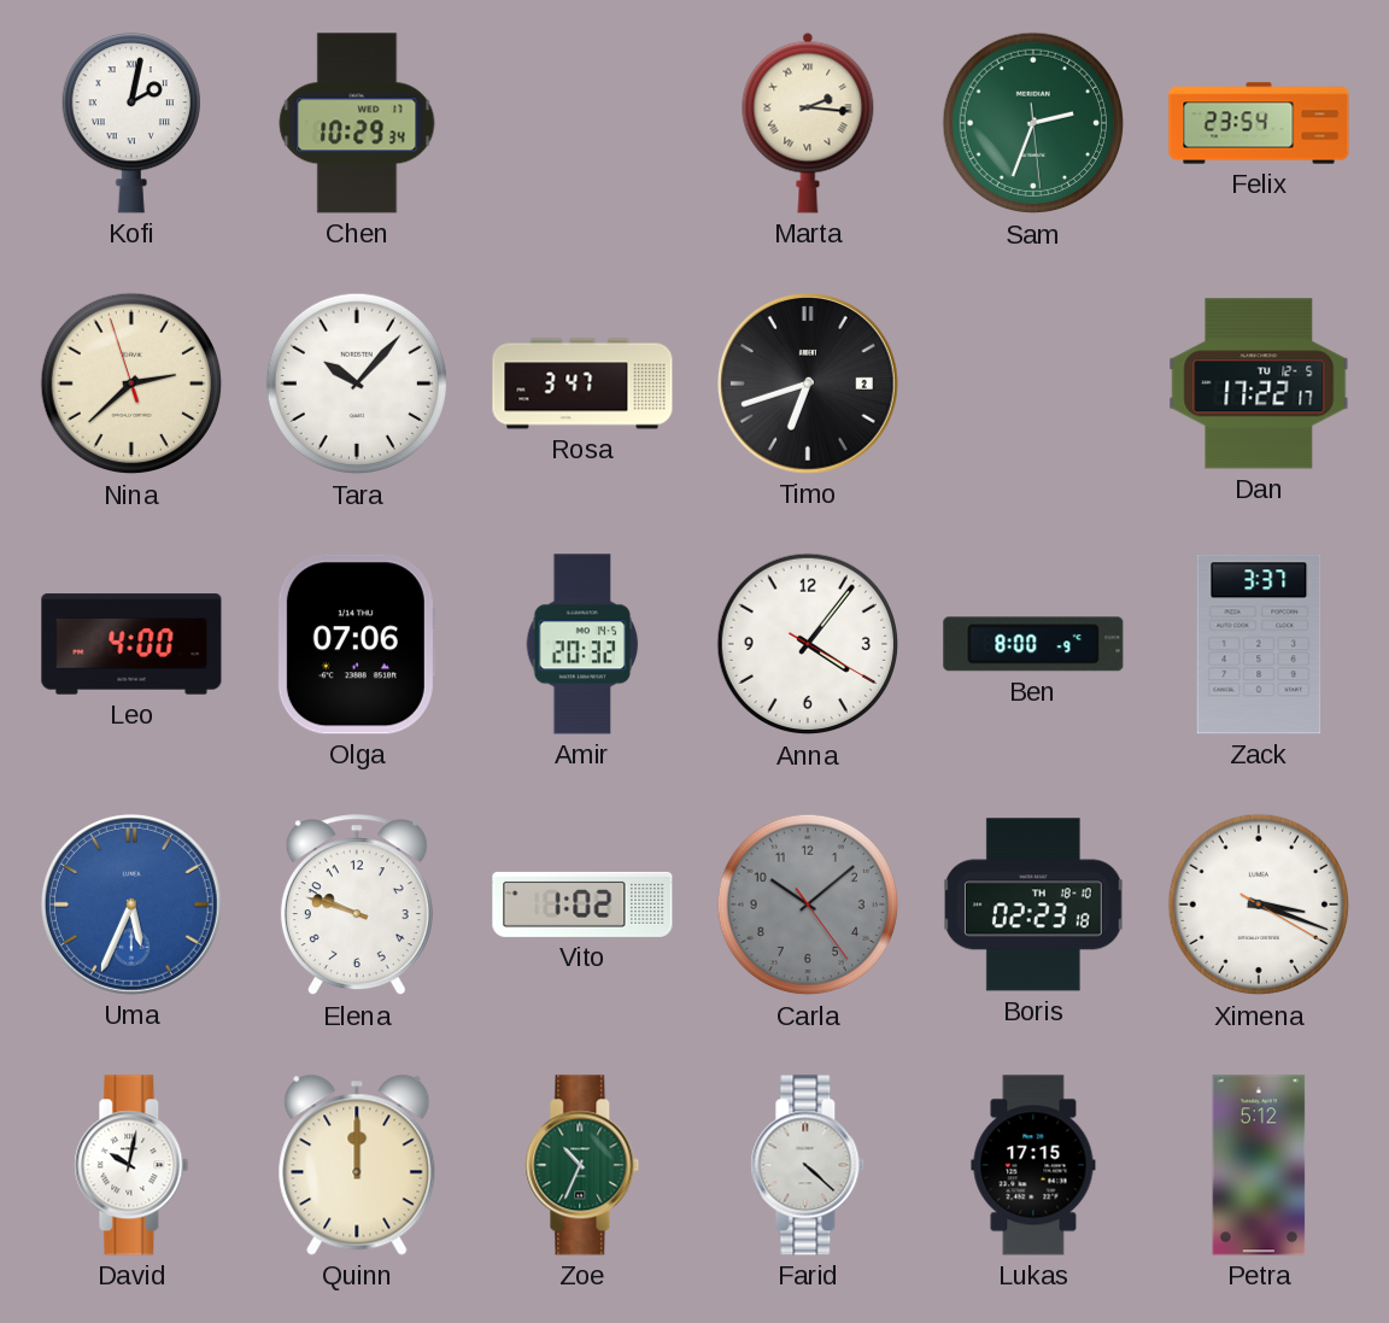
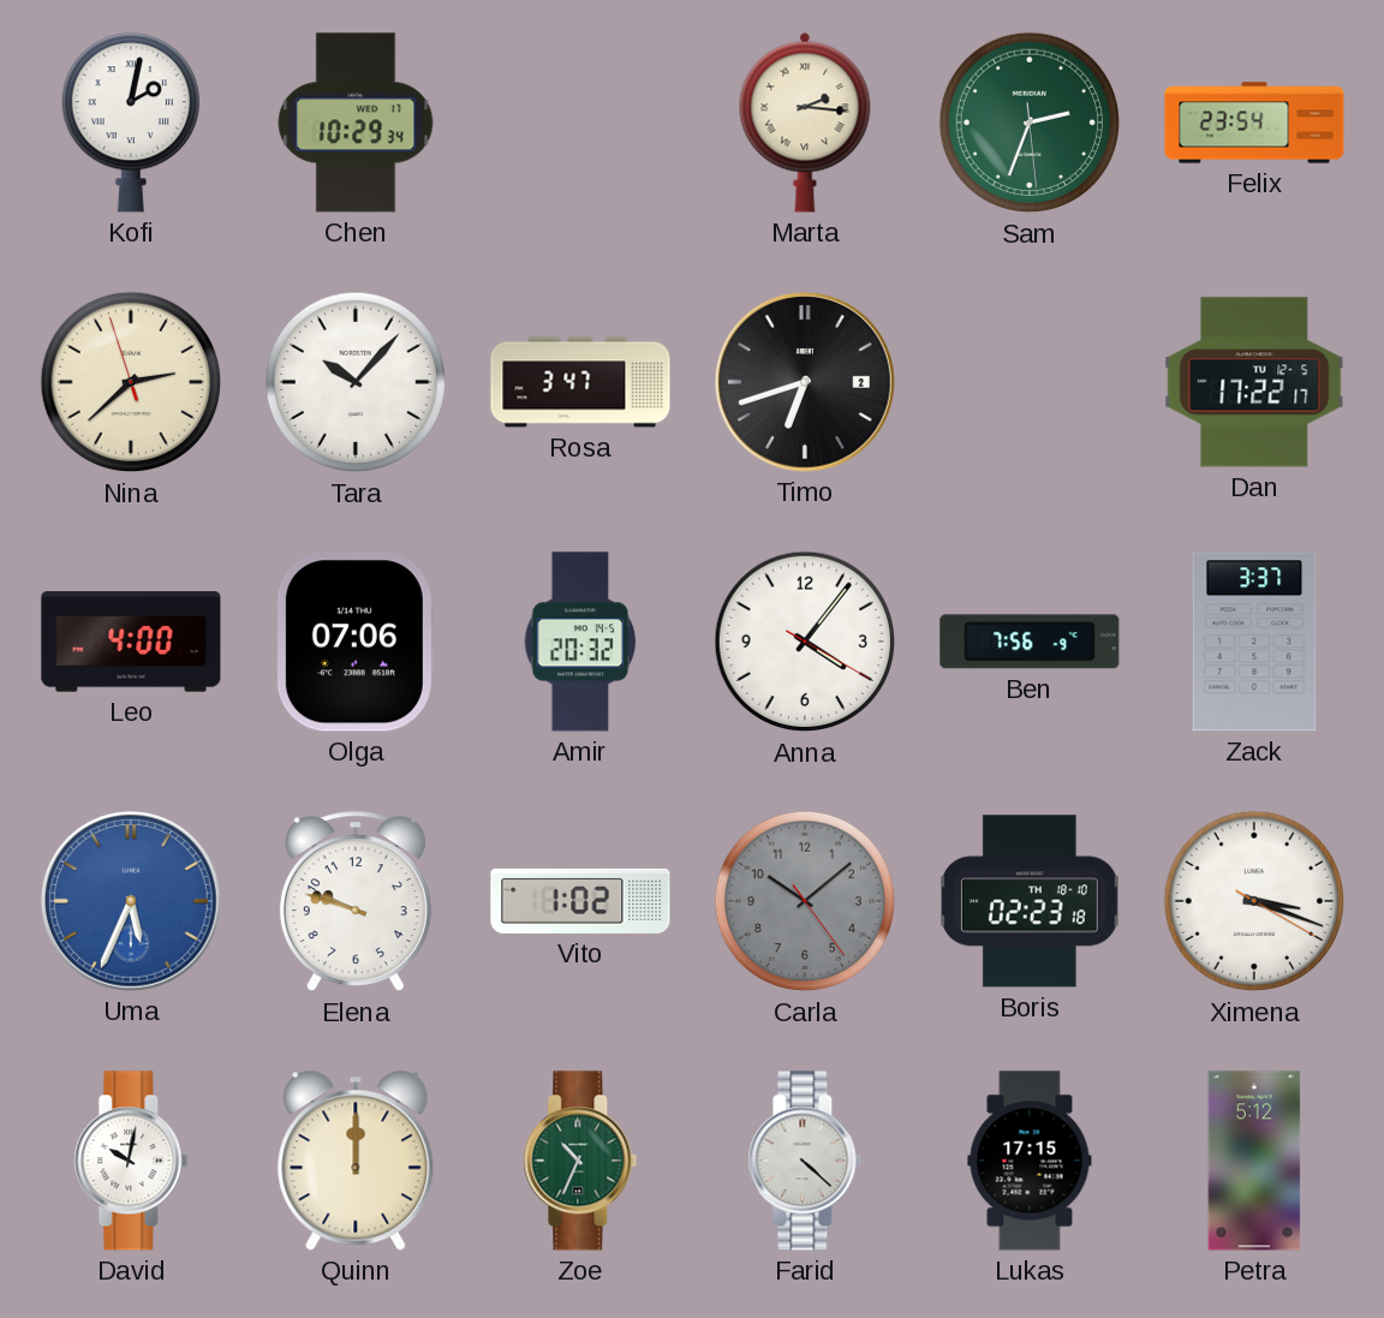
Ben: 8:00 -> 7:56
